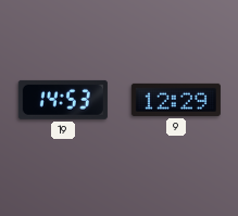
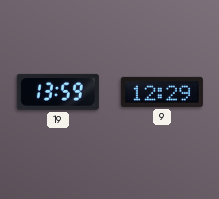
19: 14:53 -> 13:59
